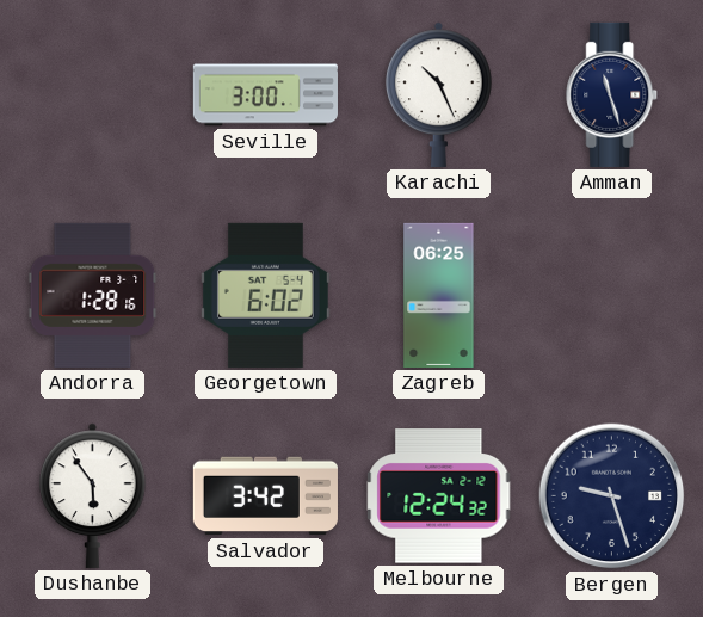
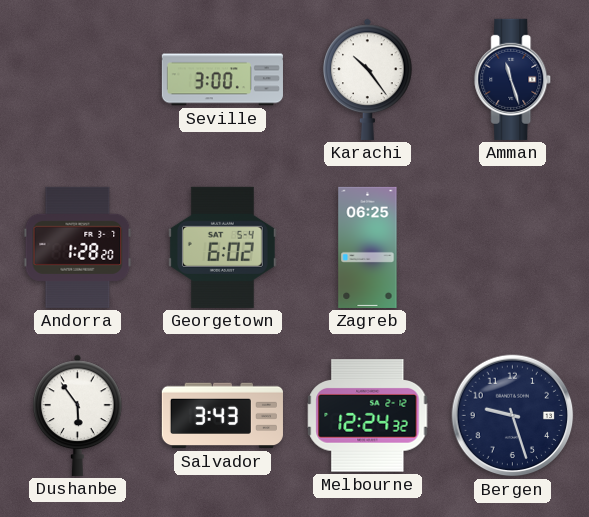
Karachi: 10:26 -> 10:24
Andorra: 1:28:16 -> 1:28:20
Salvador: 3:42 -> 3:43
